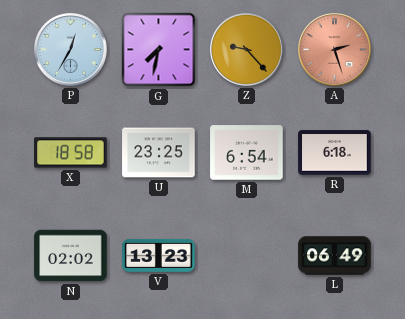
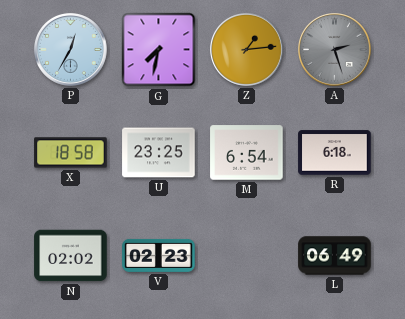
Z: 9:23 -> 1:14
A dial: salmon -> grey
V: 13:23 -> 02:23
